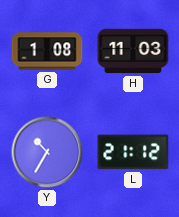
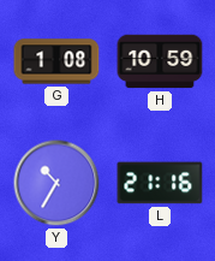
H: 11:03 -> 10:59
L: 21:12 -> 21:16
